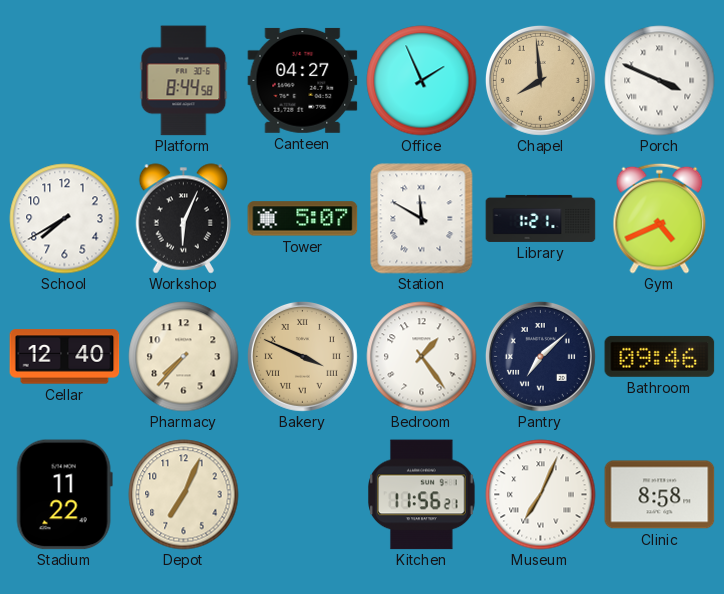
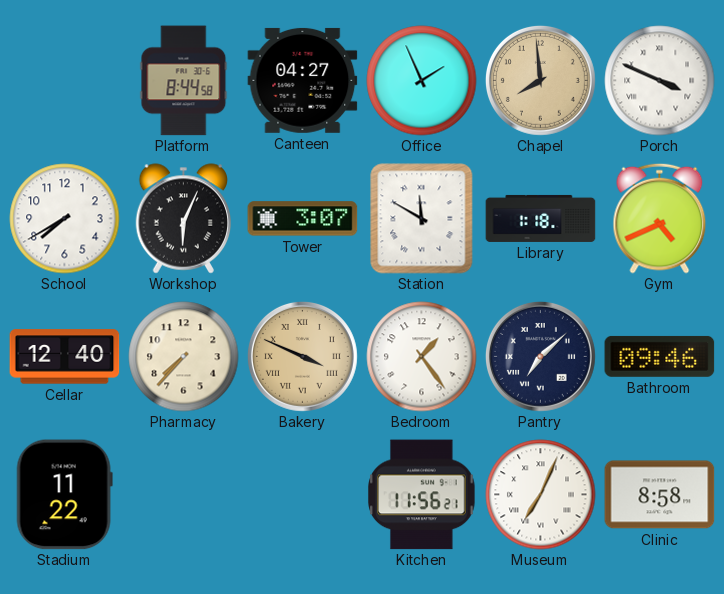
Tower: 5:07 -> 3:07
Library: 1:21 -> 1:18
Depot: 7:04 -> none
